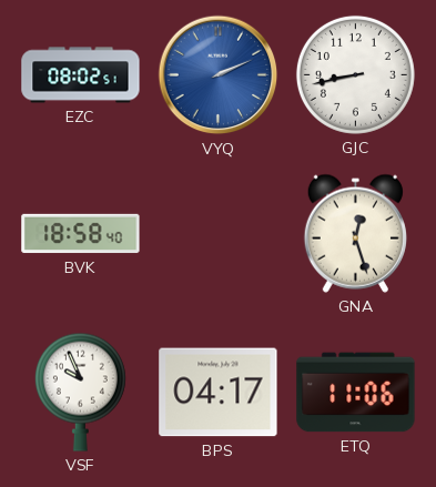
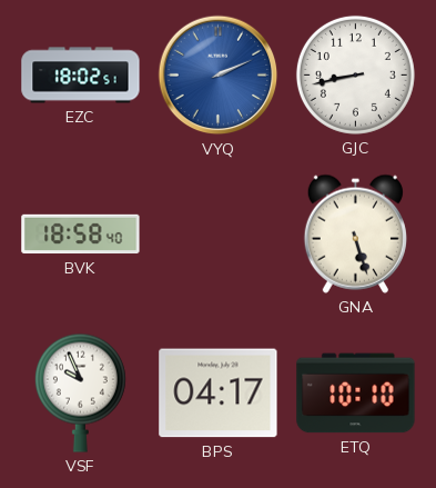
EZC: 08:02 -> 18:02
GNA: 12:27 -> 5:27
ETQ: 11:06 -> 10:10
